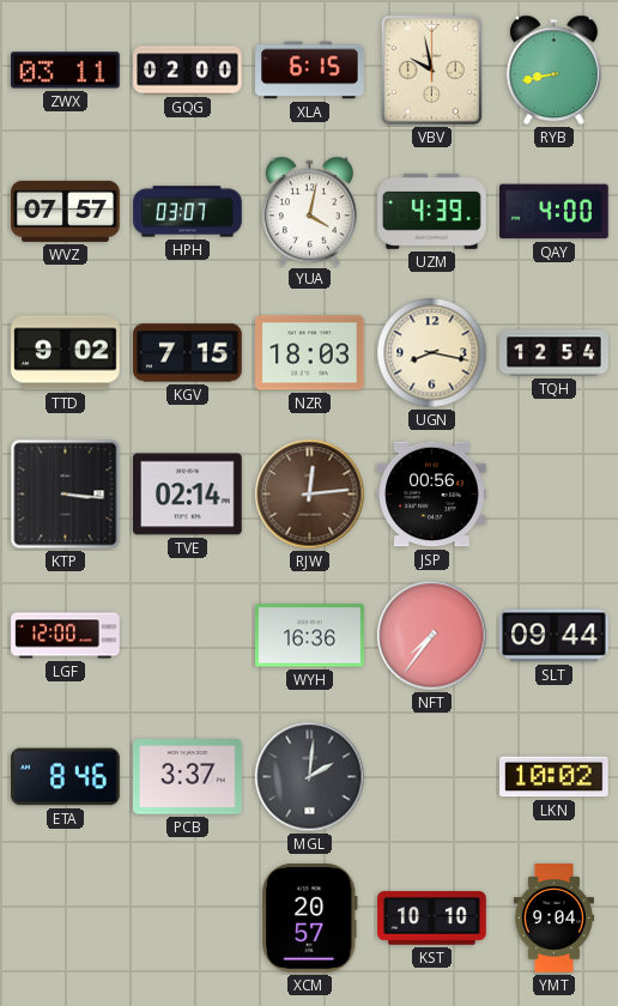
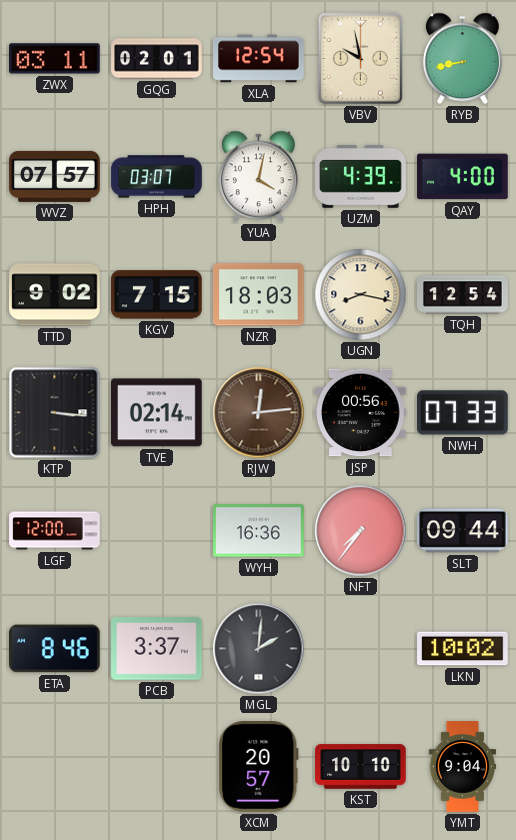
GQG: 02:00 -> 02:01
XLA: 6:15 -> 12:54
NWH: none -> 07:33
